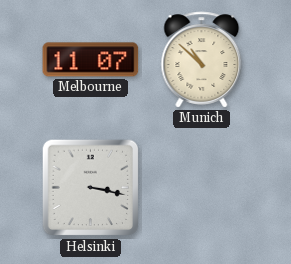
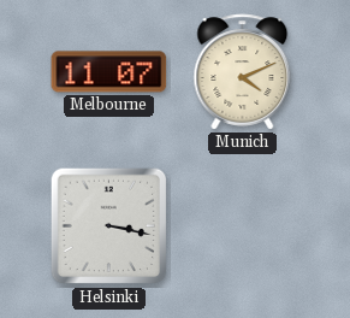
Munich: 10:52 -> 4:11
